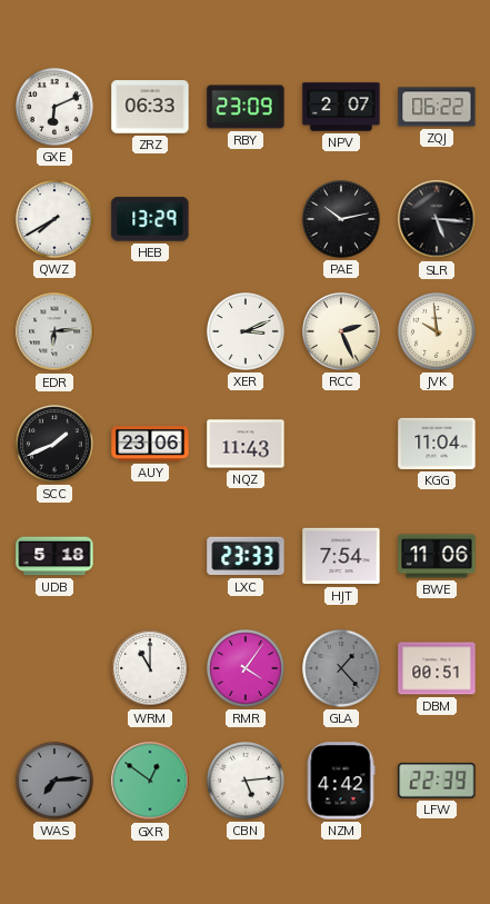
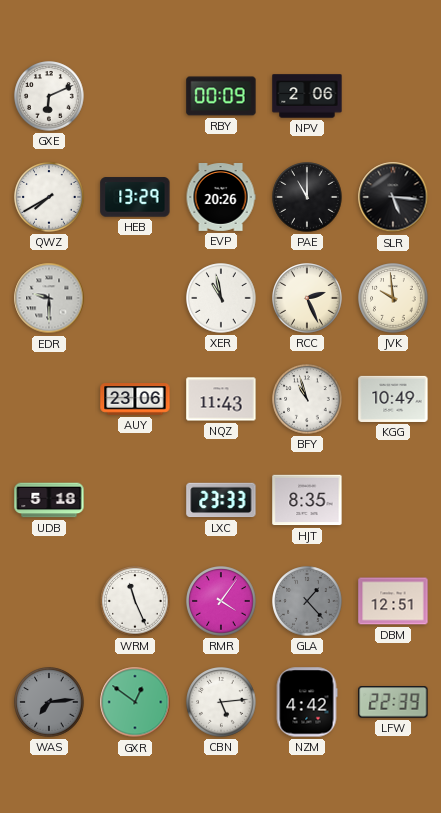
ZRZ: 06:33 -> none
RBY: 23:09 -> 00:09
NPV: 2:07 -> 2:06
ZQJ: 06:22 -> none
EVP: none -> 20:26
PAE: 10:13 -> 11:00
EDR: 6:14 -> 9:30
XER: 3:11 -> 10:58
SCC: 1:41 -> none
BFY: none -> 10:57
KGG: 11:04 -> 10:49
HJT: 7:54 -> 8:35
BWE: 11:06 -> none
WRM: 11:00 -> 11:26
DBM: 00:51 -> 12:51
